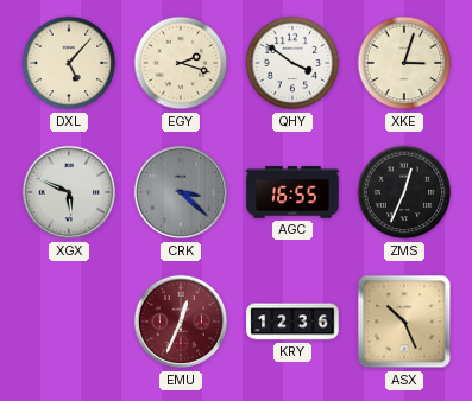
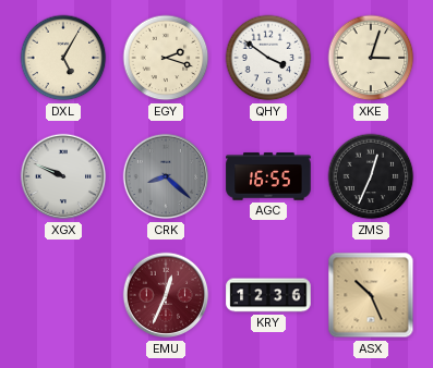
DXL: 5:07 -> 5:05
XGX: 5:49 -> 9:49
CRK: 3:22 -> 8:22
